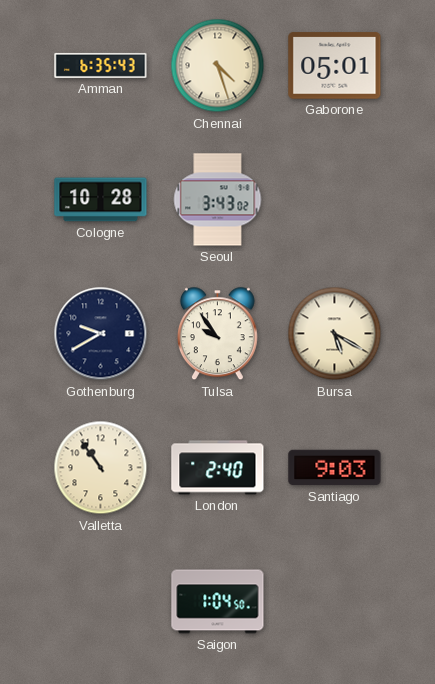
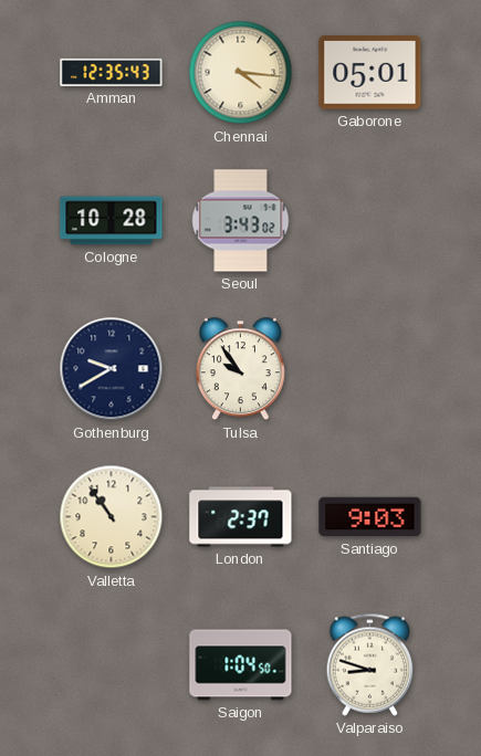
Amman: 6:35 -> 12:35
Chennai: 4:27 -> 4:16
Bursa: 5:20 -> none
London: 2:40 -> 2:37
Valparaiso: none -> 8:48
